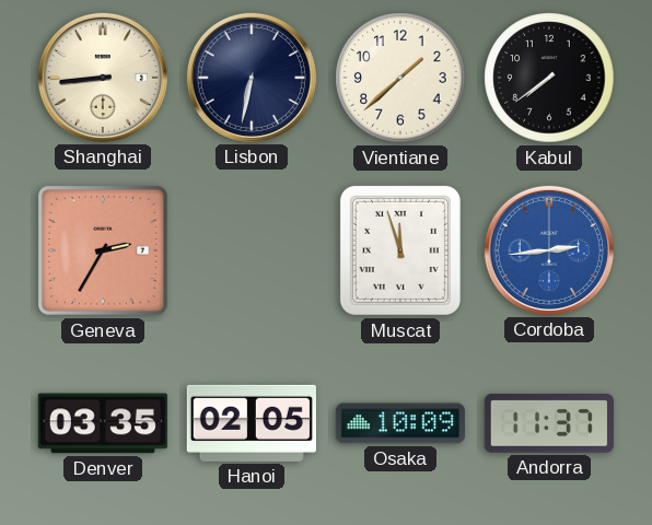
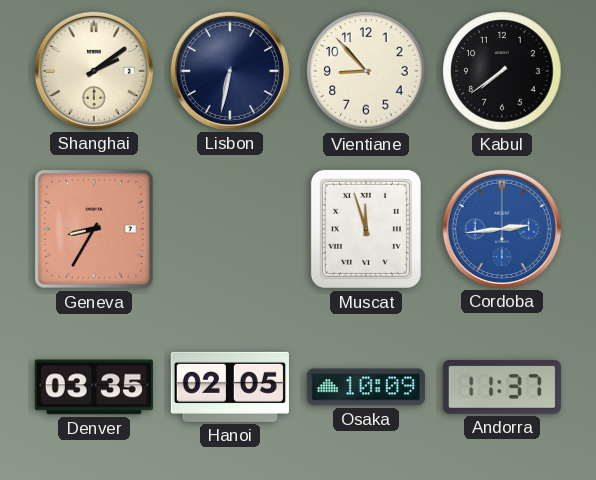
Shanghai: 8:44 -> 2:09
Vientiane: 1:38 -> 8:53
Geneva: 2:35 -> 8:35
